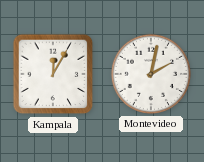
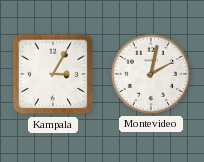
Kampala: 12:05 -> 3:05
